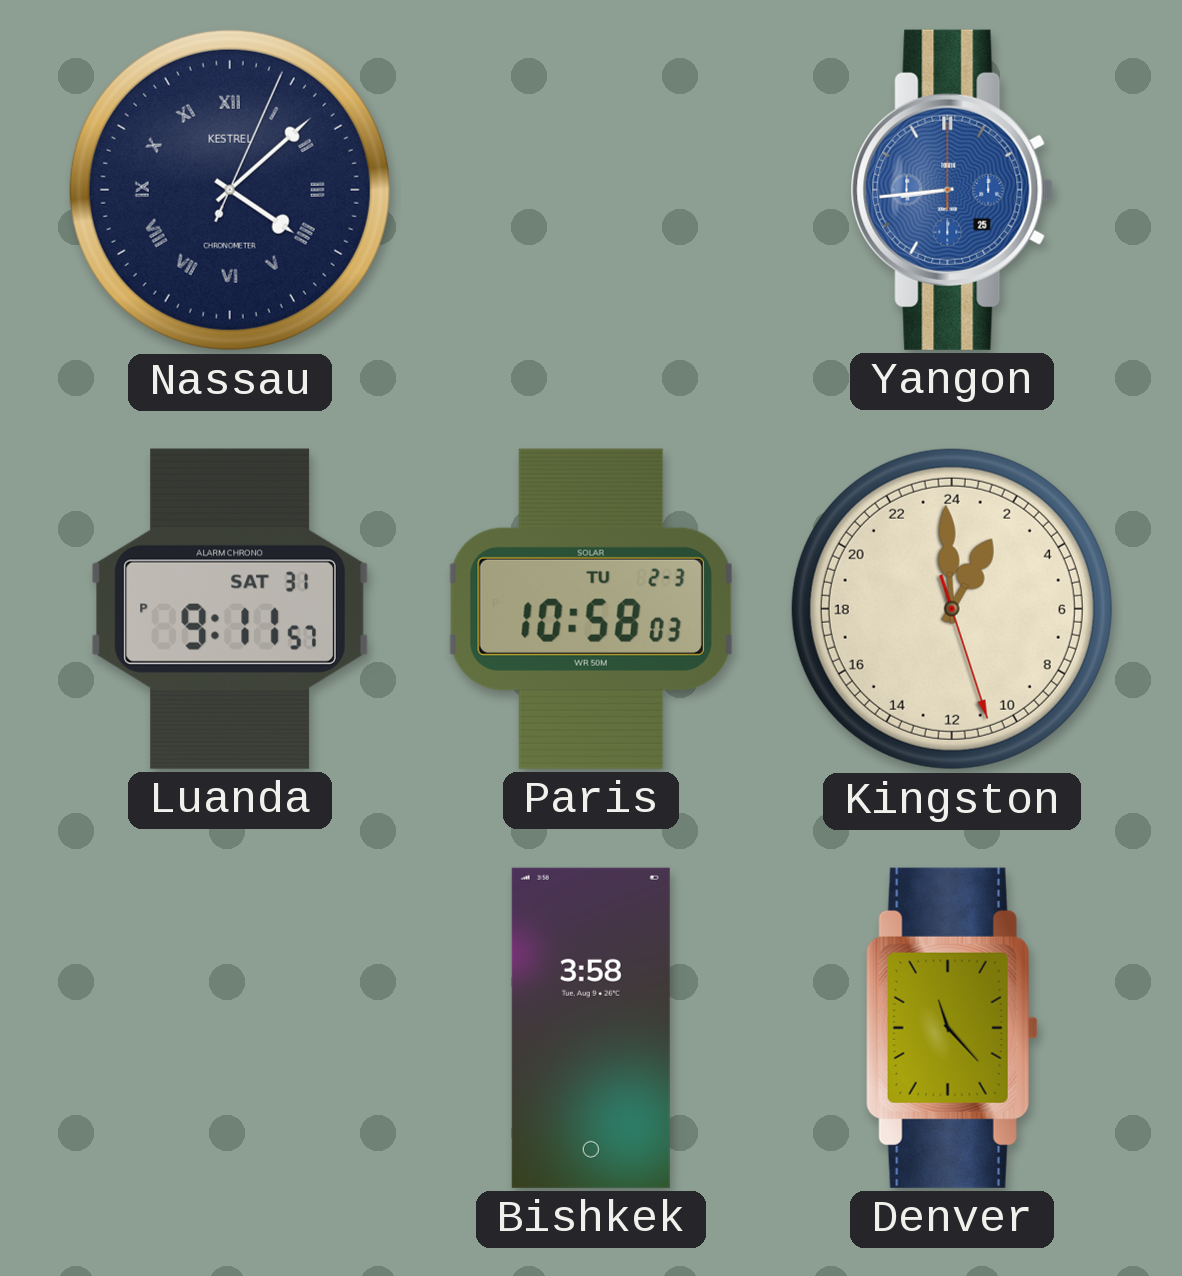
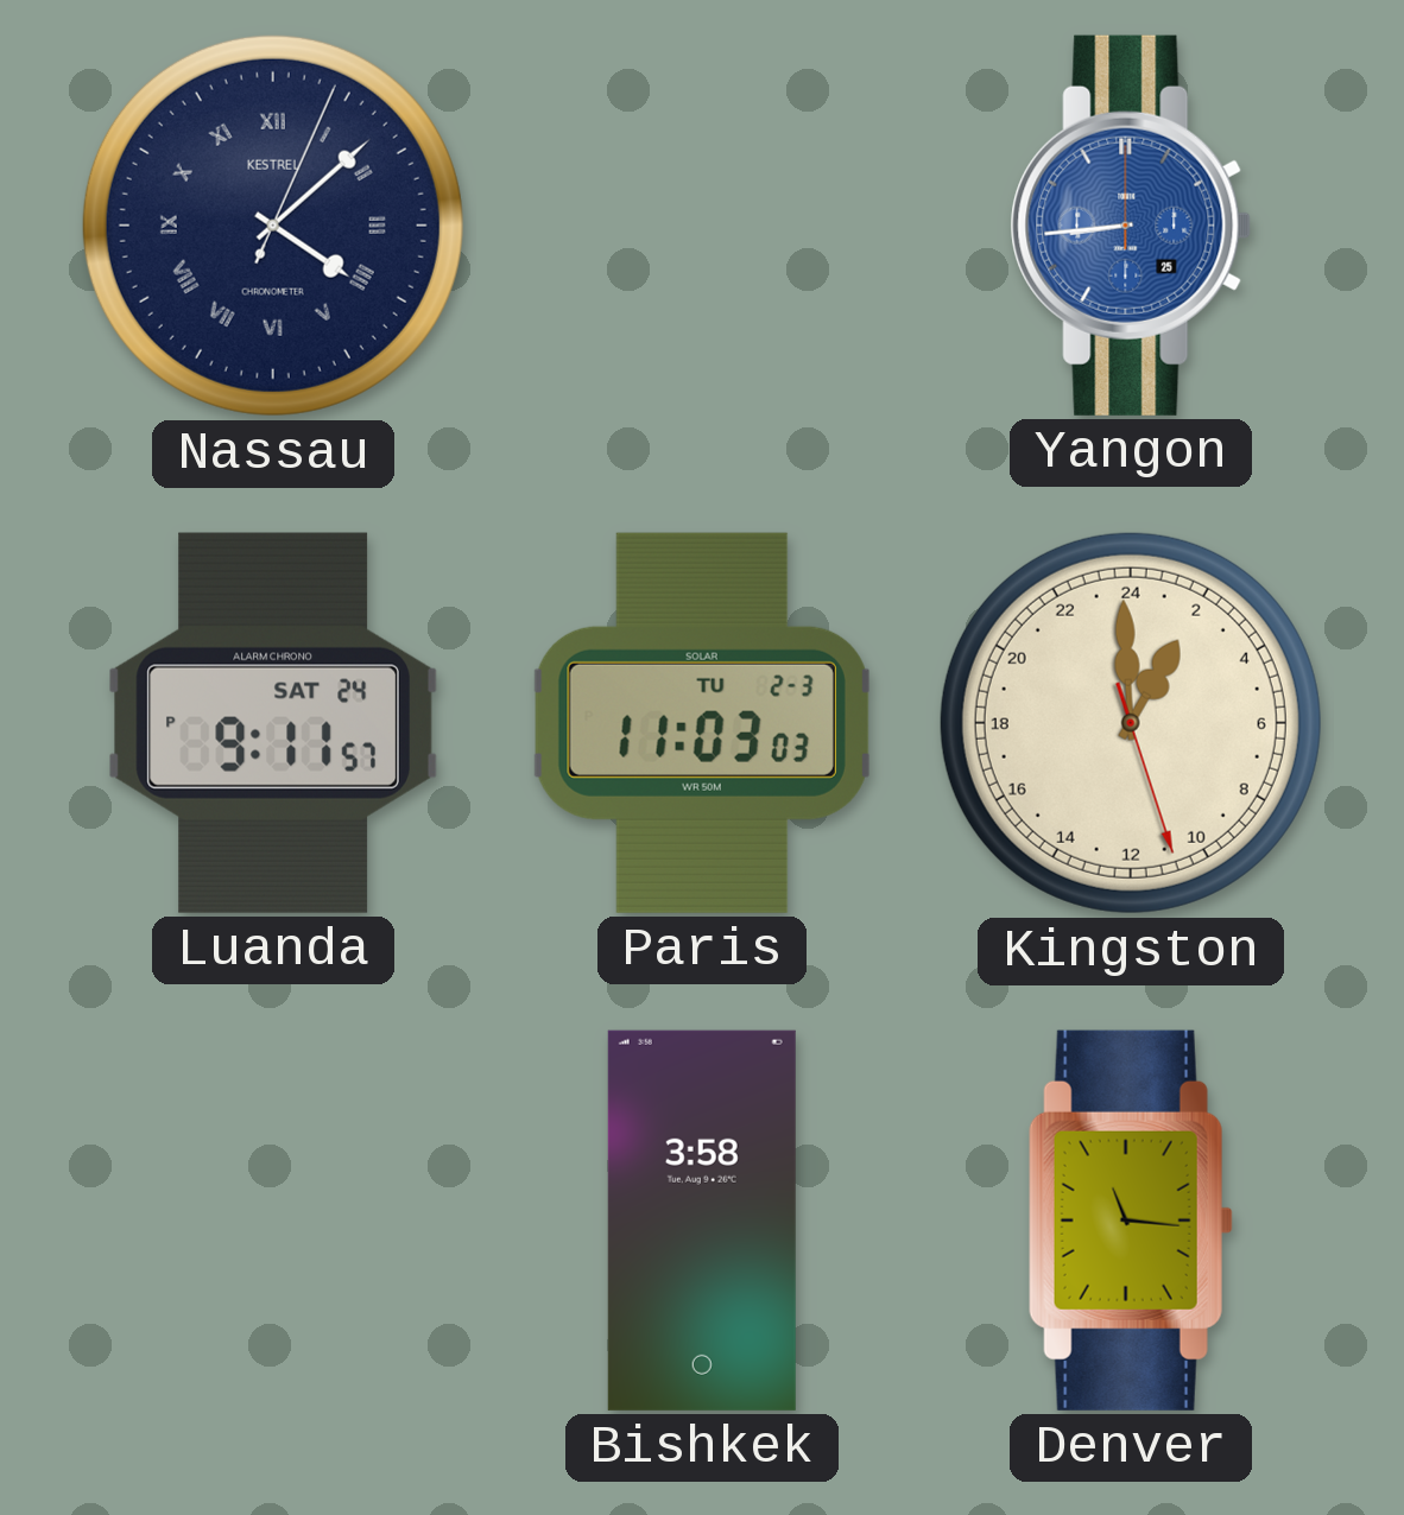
Luanda date: SAT 31 -> SAT 24
Paris: 10:58 -> 11:03
Denver: 11:23 -> 11:16
